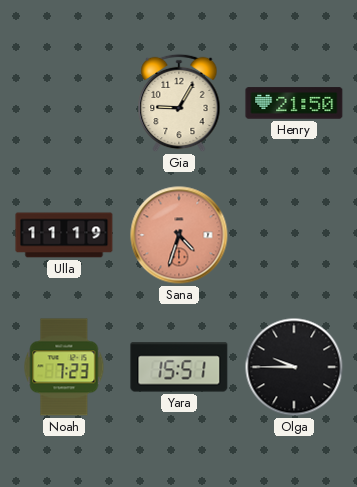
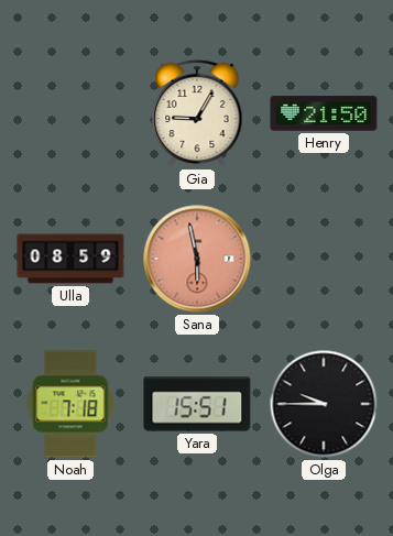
Ulla: 11:19 -> 08:59
Sana: 4:33 -> 5:58
Noah: 7:23 -> 7:18
